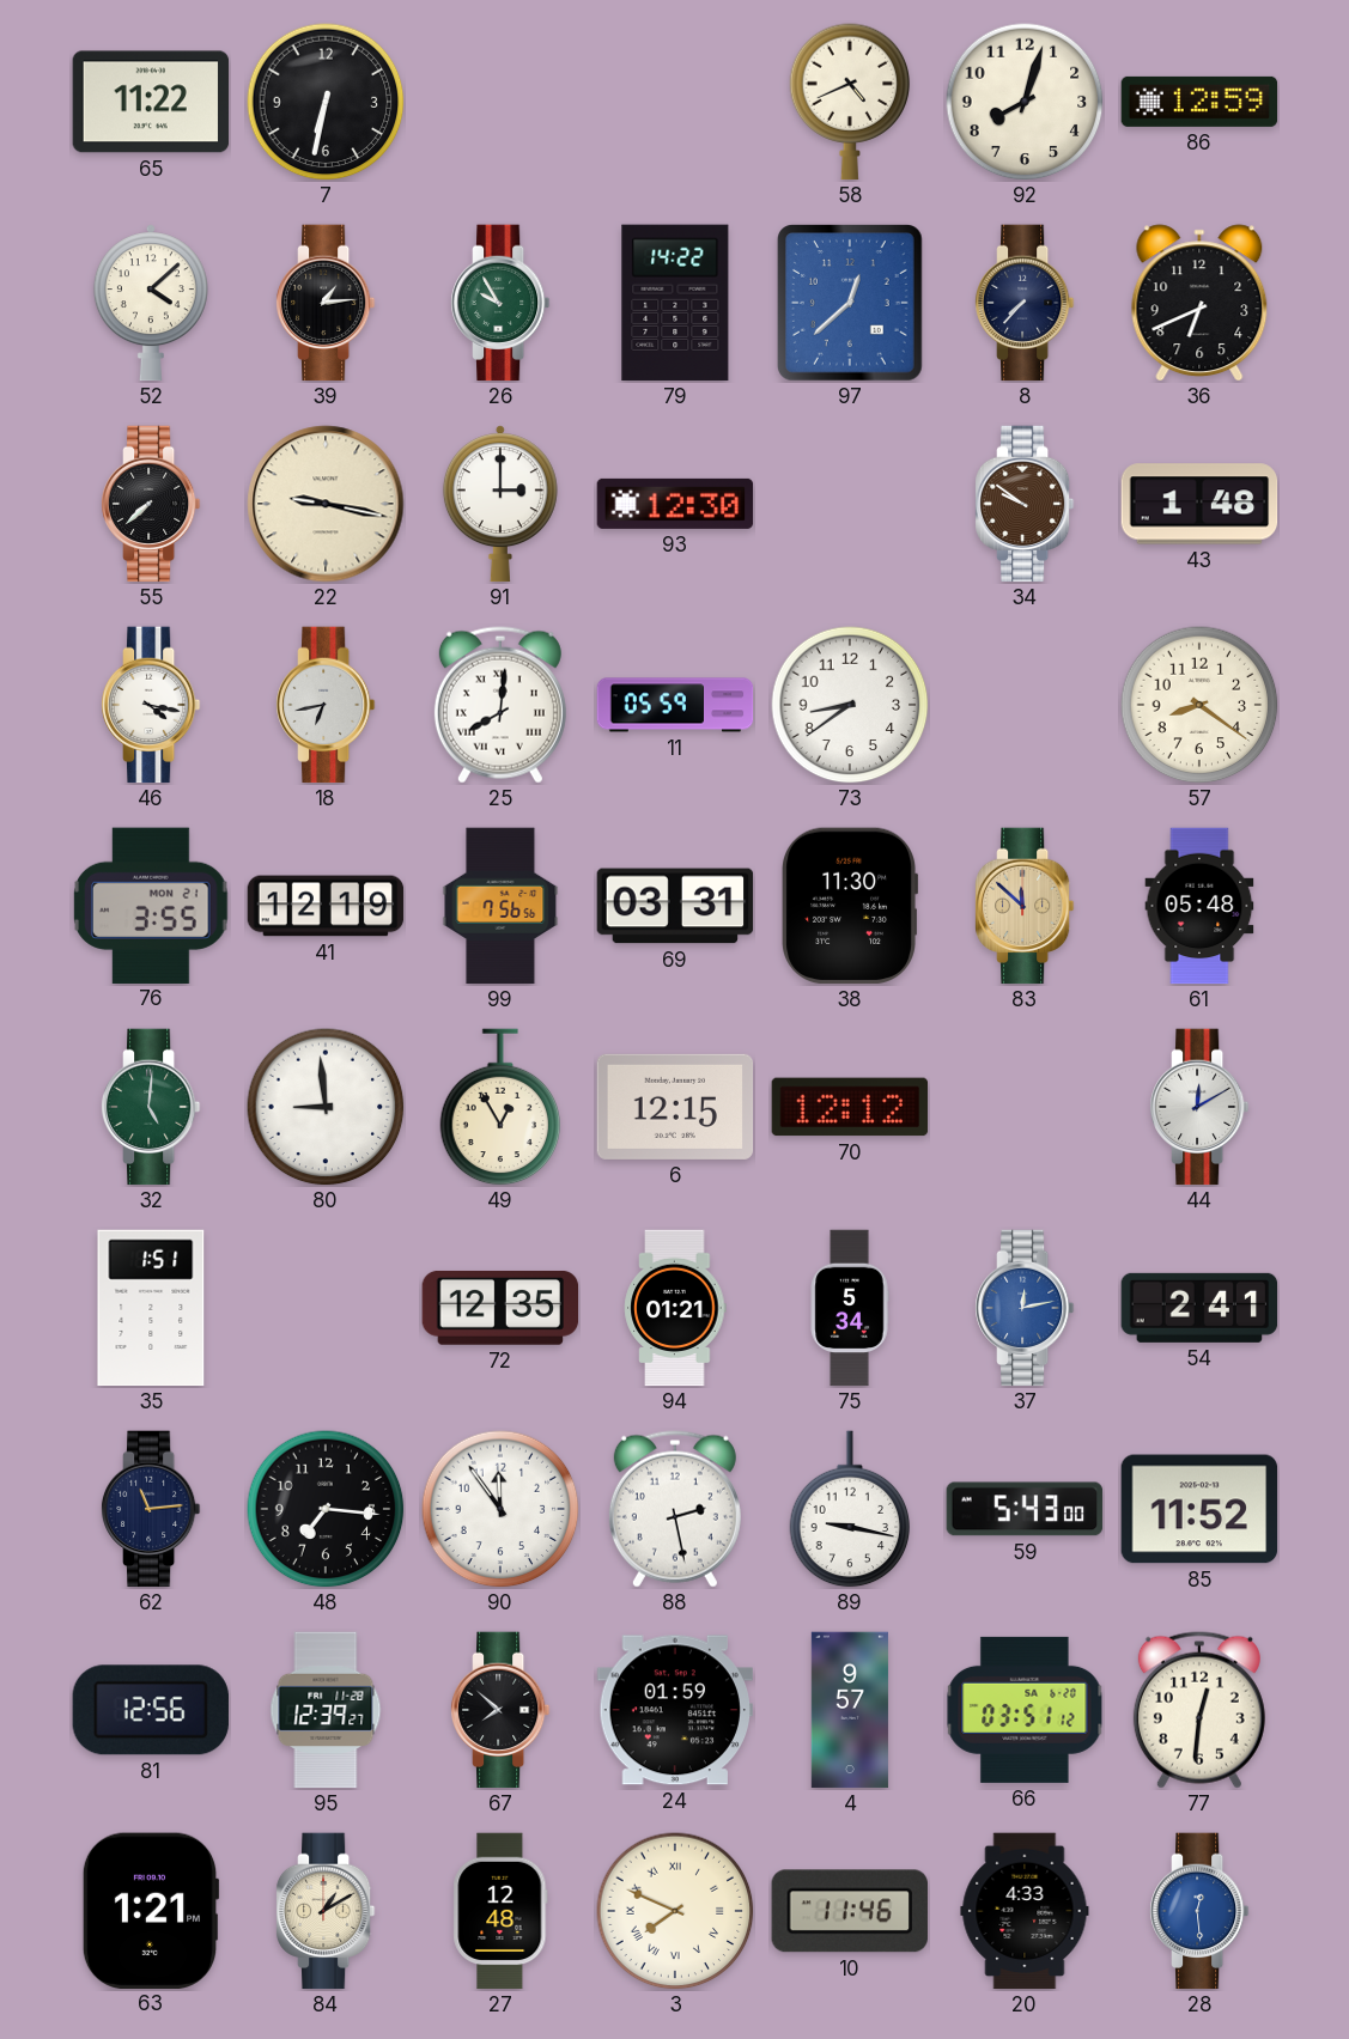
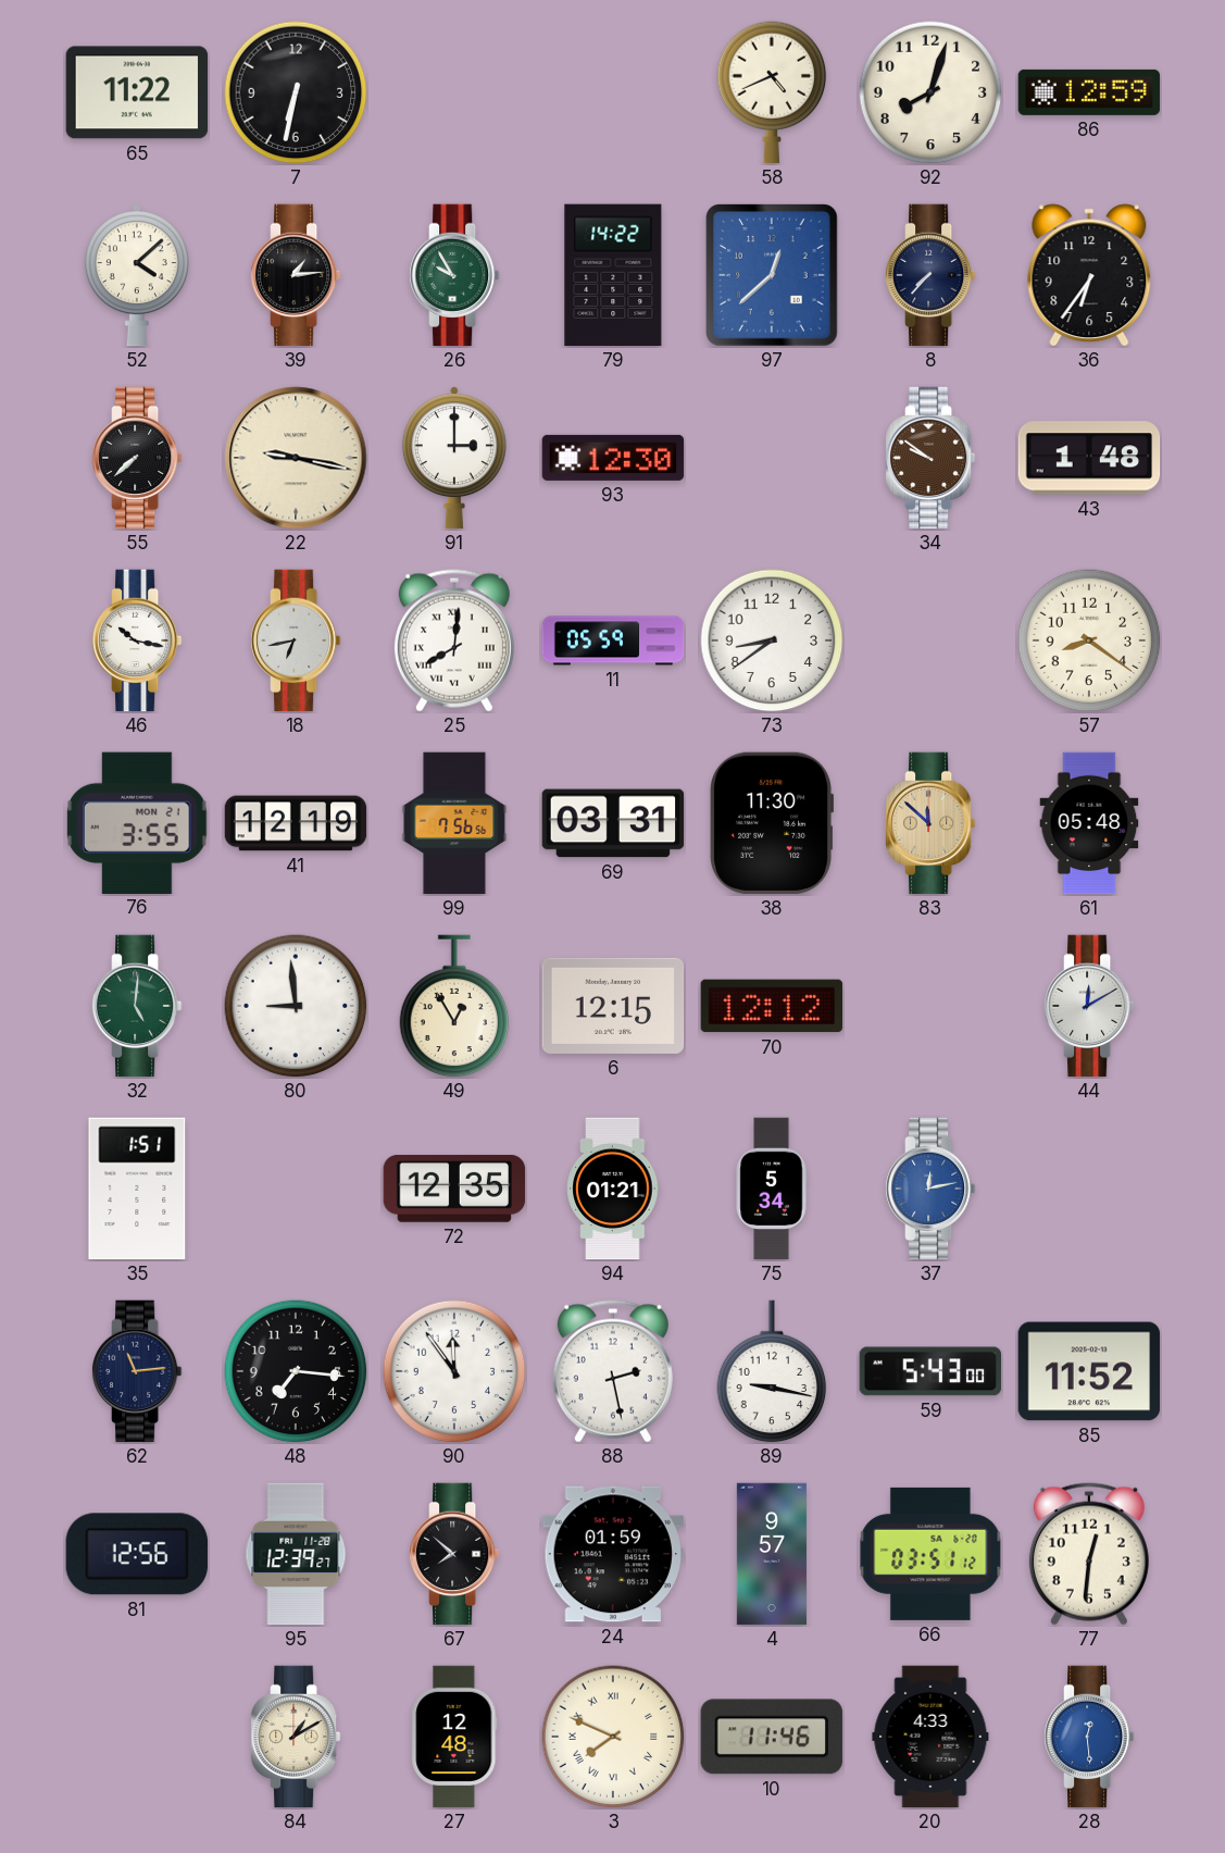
36: 6:41 -> 6:36
46: 4:17 -> 10:17
54: 2:41 -> none
63: 1:21 -> none
